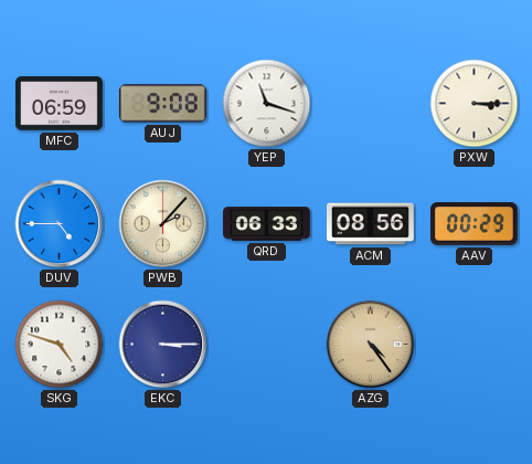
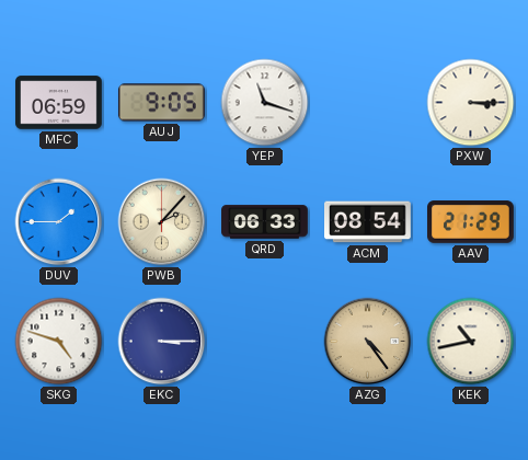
AUJ: 9:08 -> 9:05
DUV: 4:45 -> 1:45
ACM: 08:56 -> 08:54
AAV: 00:29 -> 21:29
KEK: none -> 10:43
